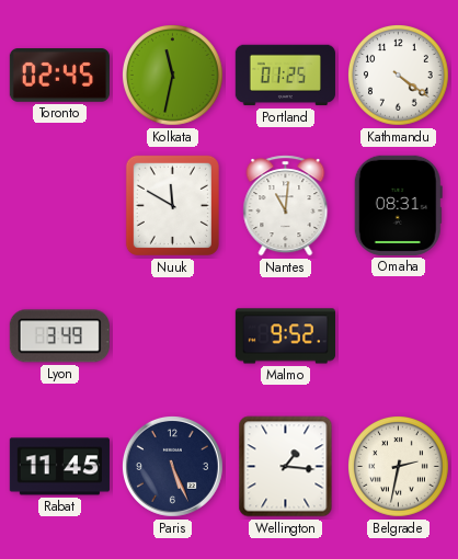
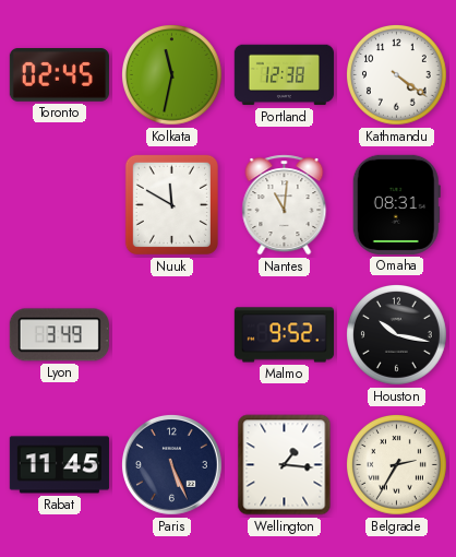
Portland: 01:25 -> 12:38
Houston: none -> 10:17
Belgrade: 2:32 -> 2:35
